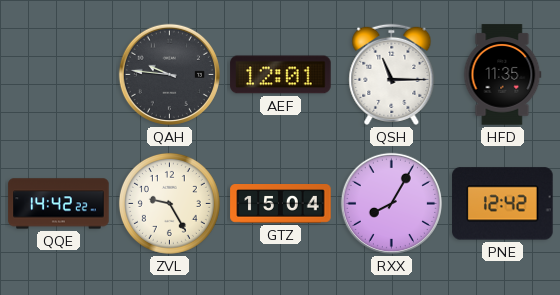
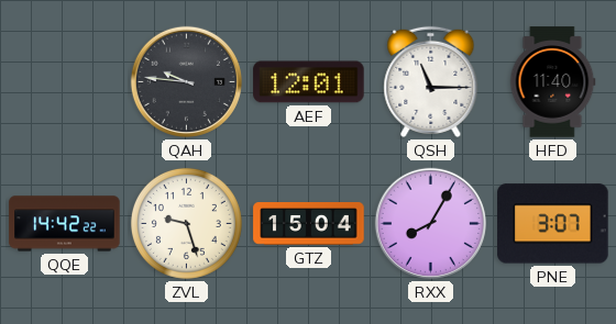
HFD: 11:35 -> 11:40
ZVL: 9:25 -> 9:27
PNE: 12:42 -> 3:07
